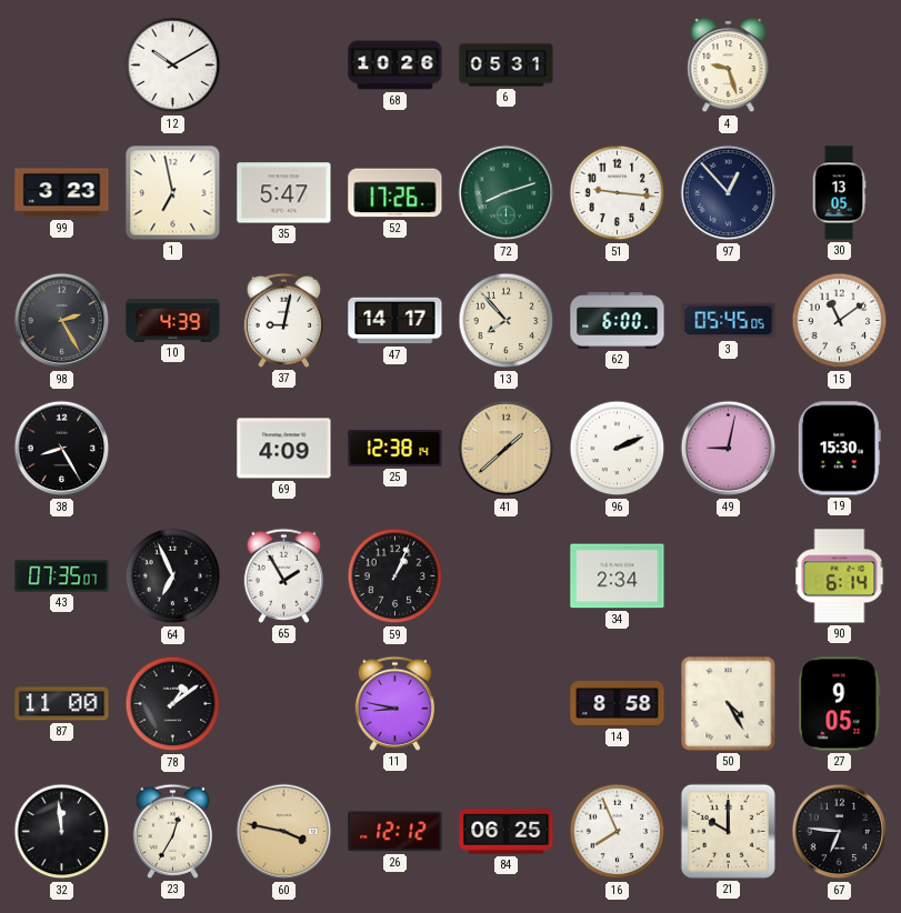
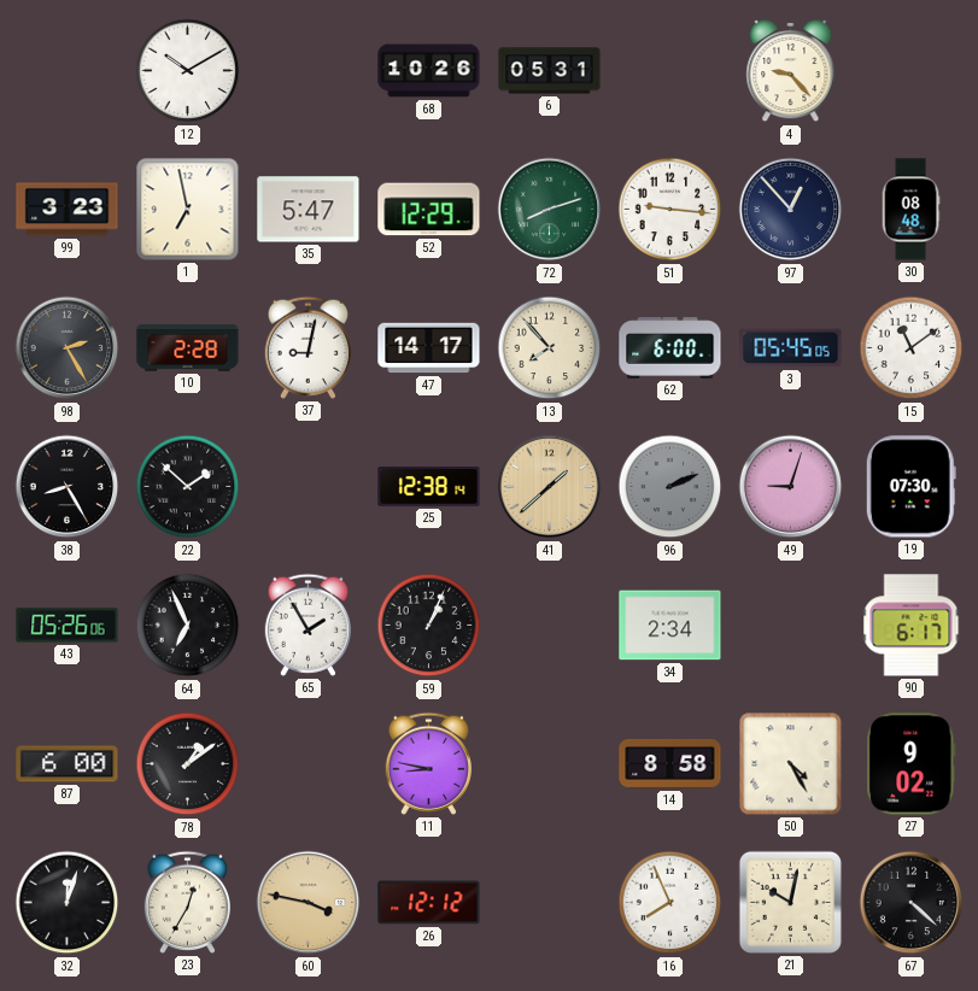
4: 9:27 -> 9:23
52: 17:26 -> 12:29
30: 13:05 -> 08:48
10: 4:39 -> 2:28
22: none -> 1:52
69: 4:09 -> none
96 dial: white -> grey
49: 9:02 -> 9:03
19: 15:30 -> 07:30
43: 07:35 -> 05:26
90: 6:14 -> 6:17
87: 11:00 -> 6:00
27: 9:05 -> 9:02
32: 11:59 -> 12:03
84: 06:25 -> none
21: 10:00 -> 10:02
67: 6:46 -> 4:22
